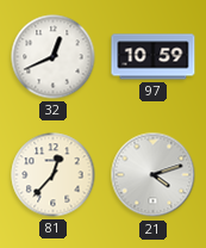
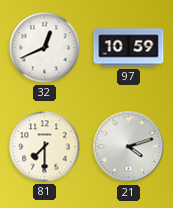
81: 12:37 -> 7:30
